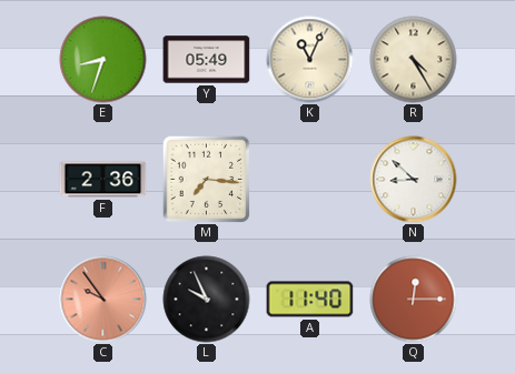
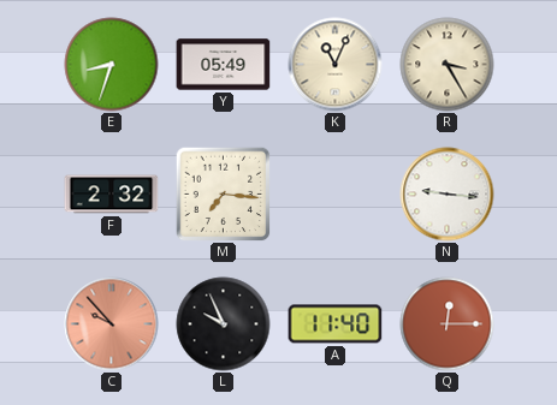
R: 4:25 -> 3:25
F: 2:36 -> 2:32
N: 8:52 -> 9:16
C: 9:54 -> 9:53
